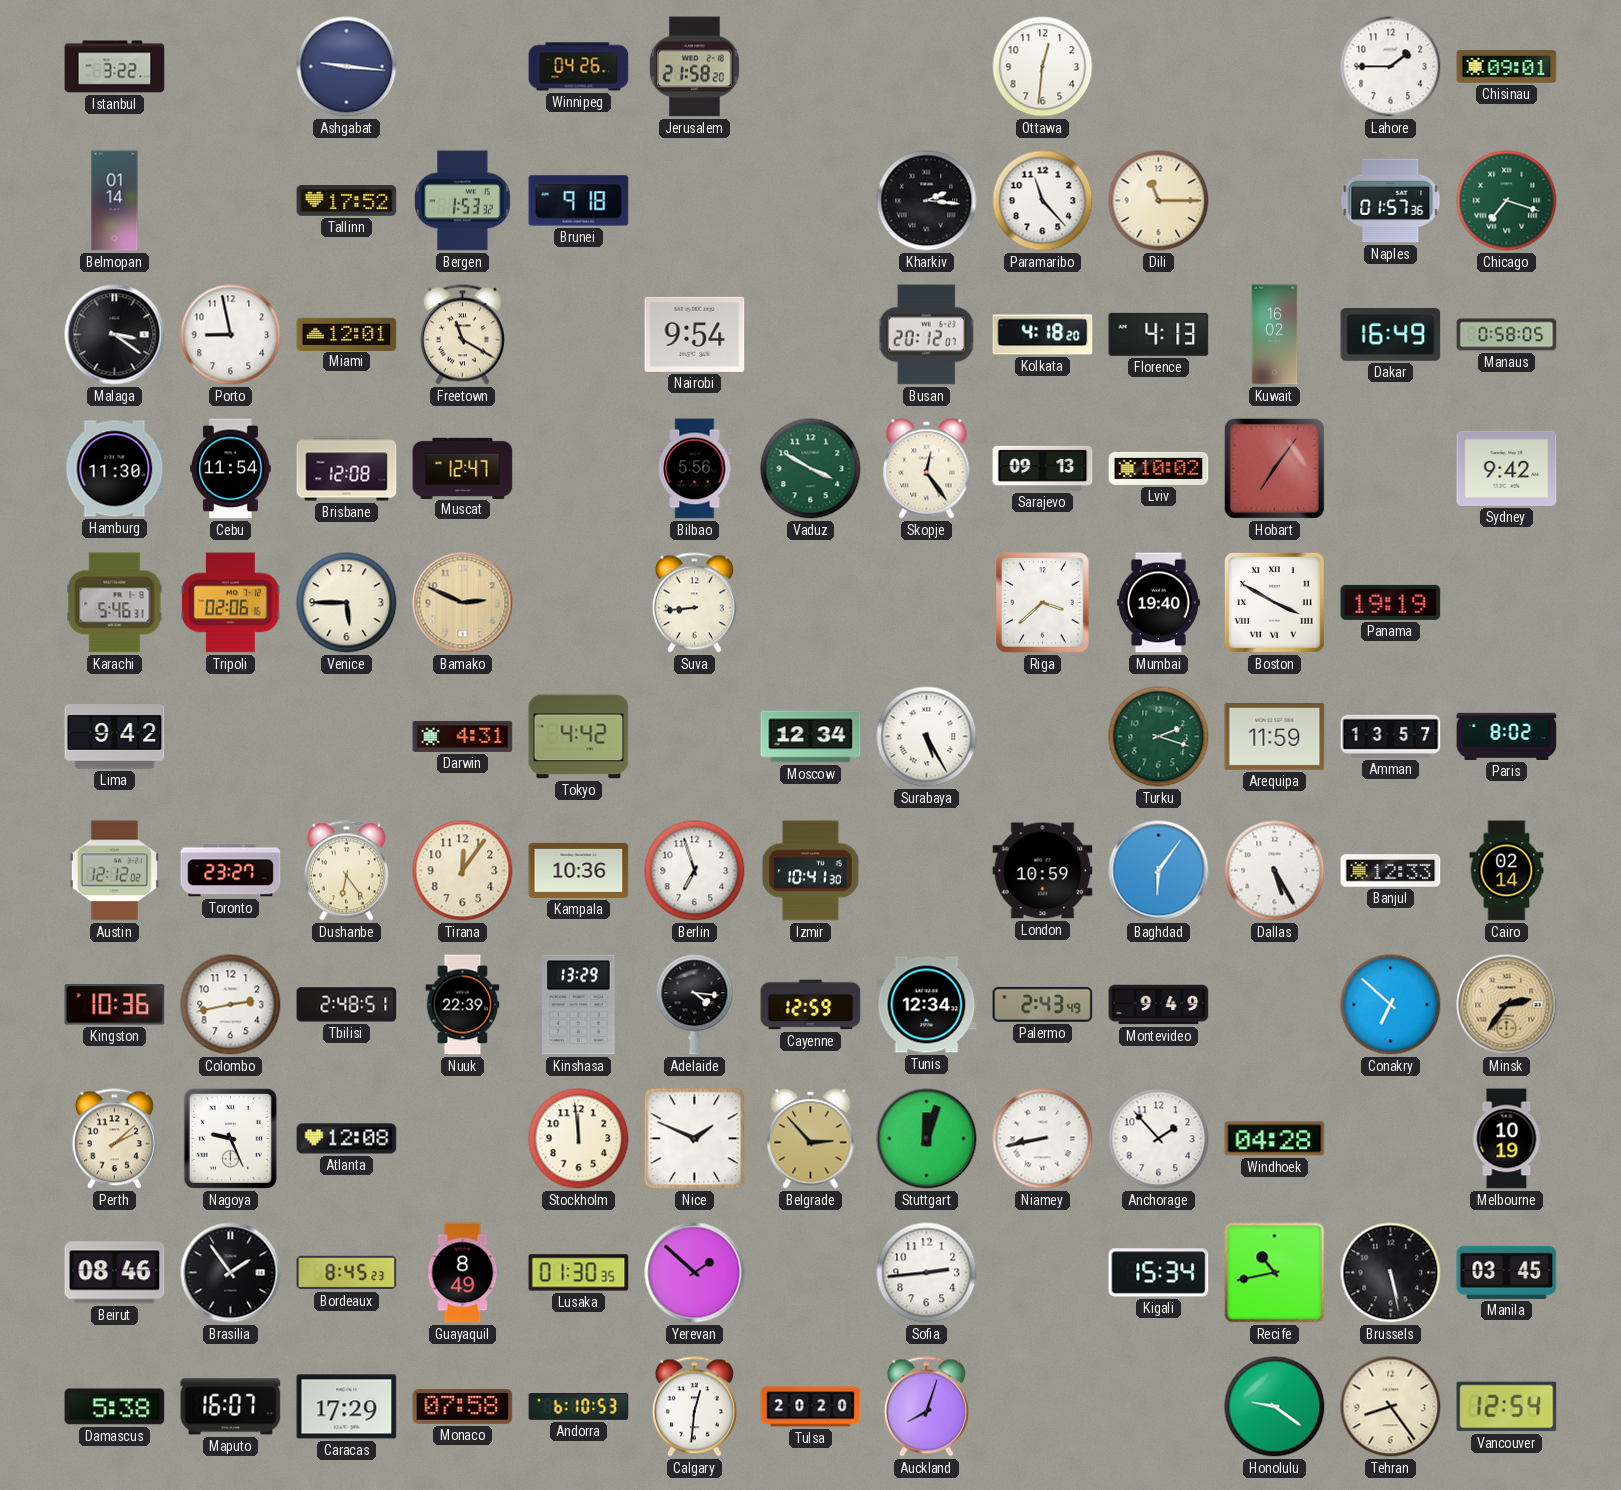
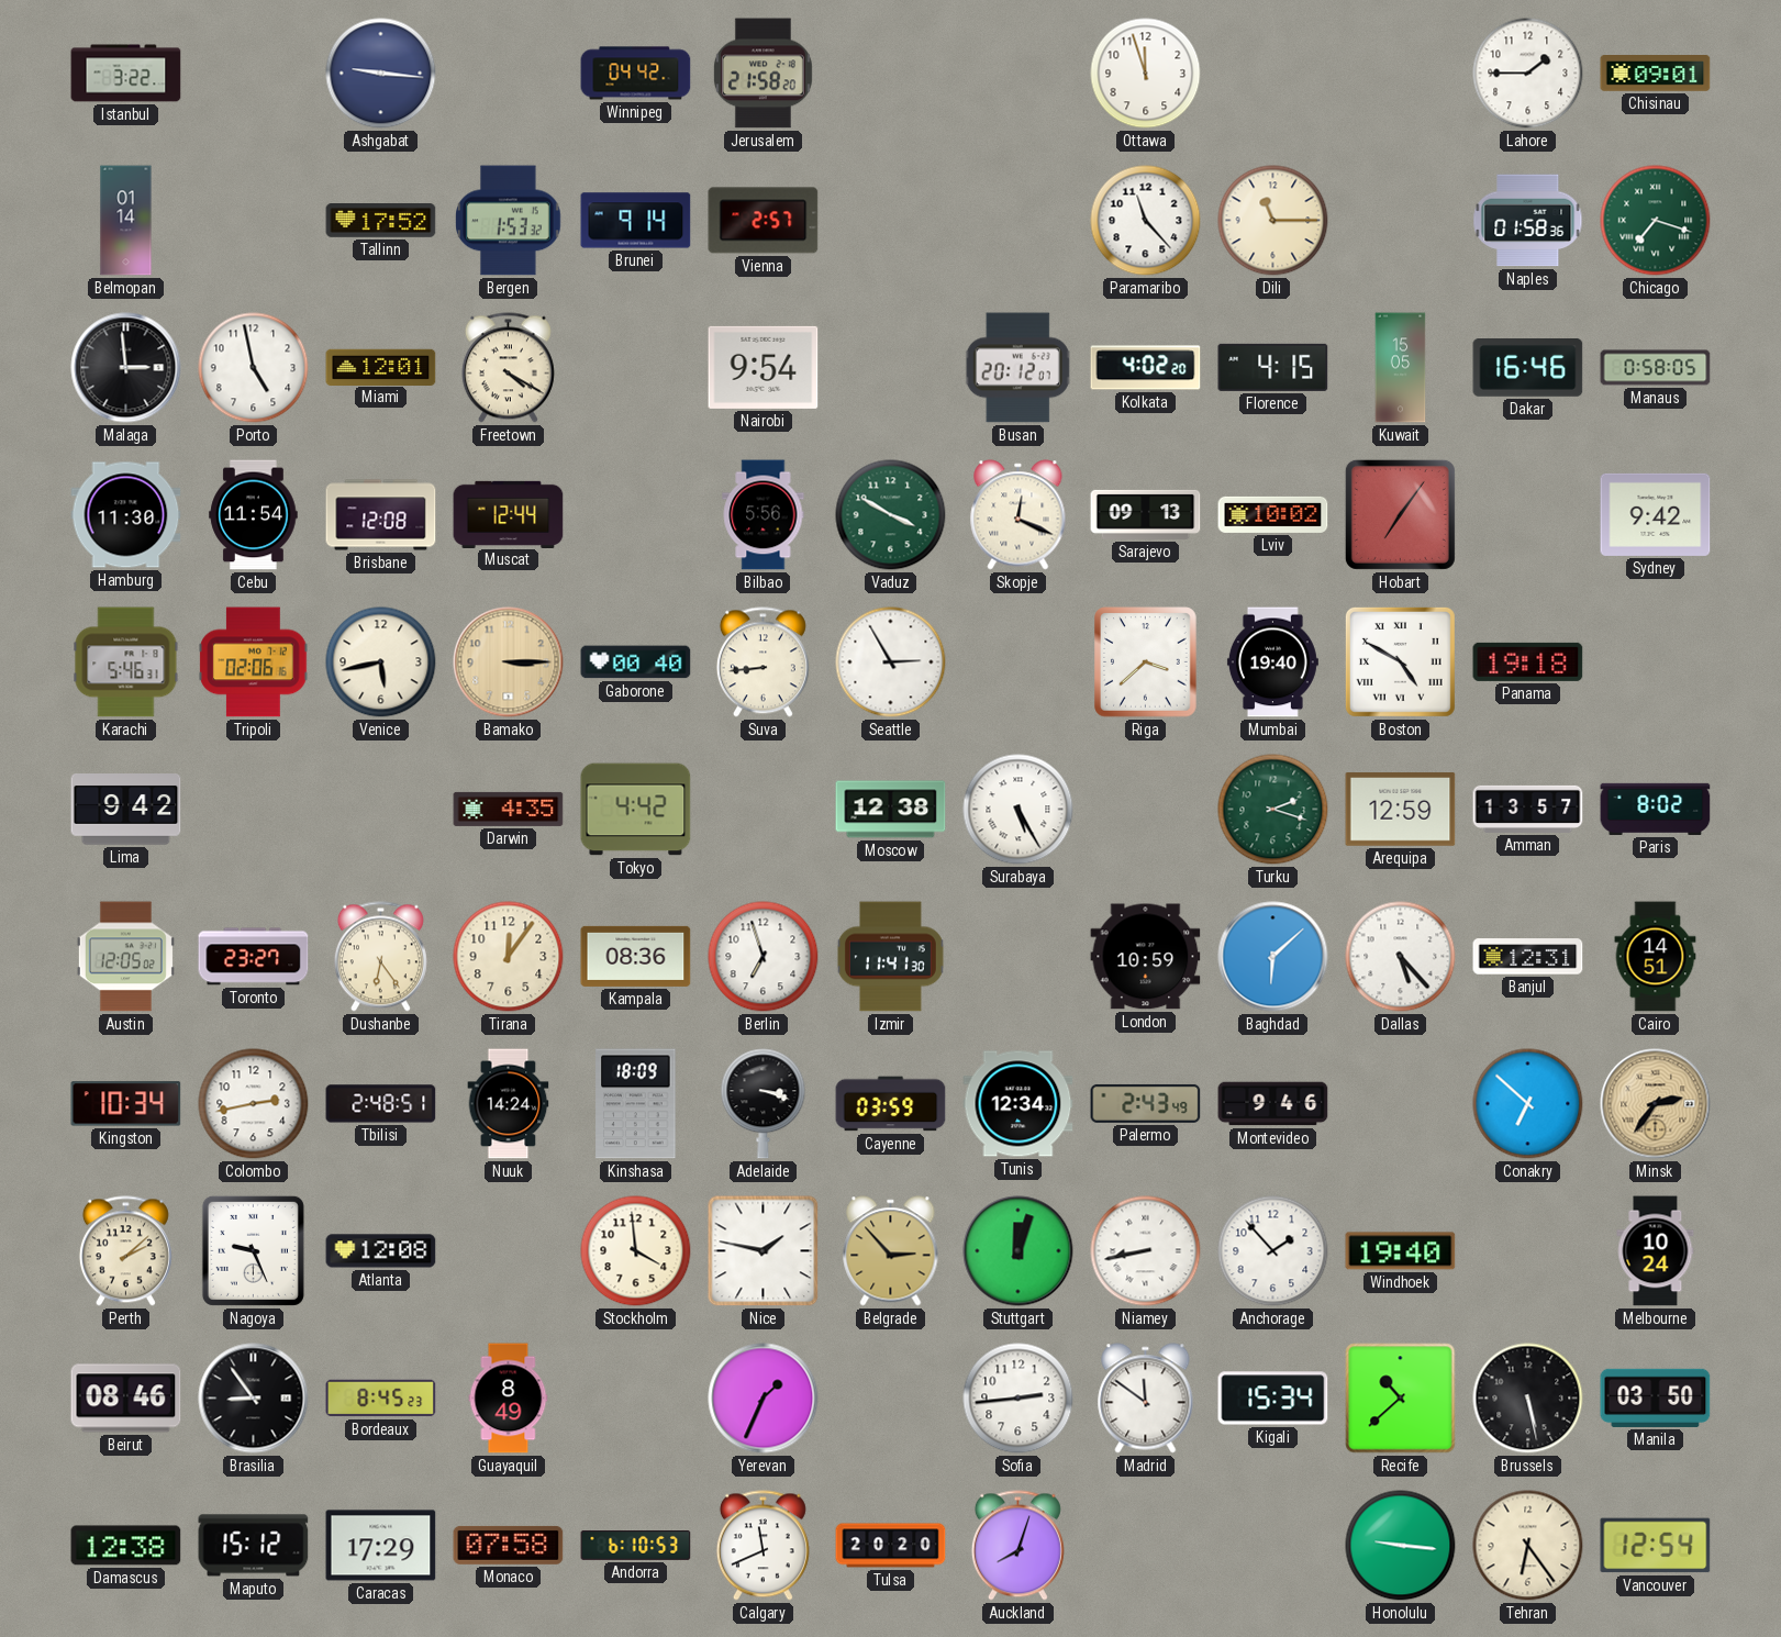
Winnipeg: 04:26 -> 04:42
Ottawa: 12:31 -> 11:57
Brunei: 9:18 -> 9:14
Vienna: none -> 2:57
Kharkiv: 2:16 -> none
Naples: 01:57 -> 01:58
Malaga: 3:21 -> 2:59
Porto: 8:58 -> 4:58
Freetown: 11:20 -> 4:20
Kolkata: 4:18 -> 4:02
Florence: 4:13 -> 4:15
Kuwait: 16:02 -> 15:05
Dakar: 16:49 -> 16:46
Muscat: 12:47 -> 12:44
Skopje: 12:24 -> 12:19
Venice: 5:45 -> 5:43
Bamako: 2:49 -> 3:15
Gaborone: none -> 00:40
Seattle: none -> 2:55
Boston: 3:50 -> 4:50
Panama: 19:19 -> 19:18
Darwin: 4:31 -> 4:35
Moscow: 12:34 -> 12:38
Arequipa: 11:59 -> 12:59
Austin: 12:12 -> 12:05
Kampala: 10:36 -> 08:36
Izmir: 10:41 -> 11:41
Baghdad: 6:06 -> 6:08
Dallas: 5:25 -> 5:23
Banjul: 12:33 -> 12:31
Cairo: 02:14 -> 14:51
Kingston: 10:36 -> 10:34
Nuuk: 22:39 -> 14:24
Kinshasa: 13:29 -> 18:09
Adelaide: 4:16 -> 3:18
Cayenne: 12:59 -> 03:59
Montevideo: 9:49 -> 9:46
Stockholm: 11:59 -> 3:59
Nice: 1:49 -> 1:47
Windhoek: 04:28 -> 19:40
Melbourne: 10:19 -> 10:24
Brasilia: 1:54 -> 8:54
Lusaka: 01:30 -> none
Yerevan: 1:52 -> 1:34
Madrid: none -> 11:51
Recife: 10:43 -> 10:38
Manila: 03:45 -> 03:50
Damascus: 5:38 -> 12:38
Maputo: 16:07 -> 15:12
Calgary: 12:31 -> 11:41
Honolulu: 9:21 -> 9:16
Tehran: 8:24 -> 6:24
